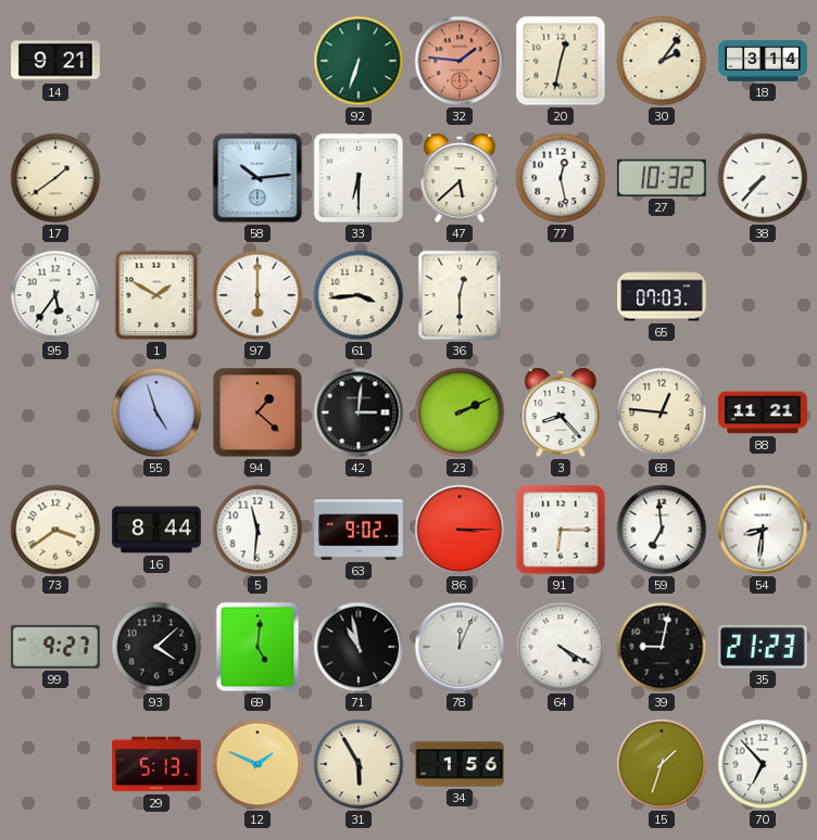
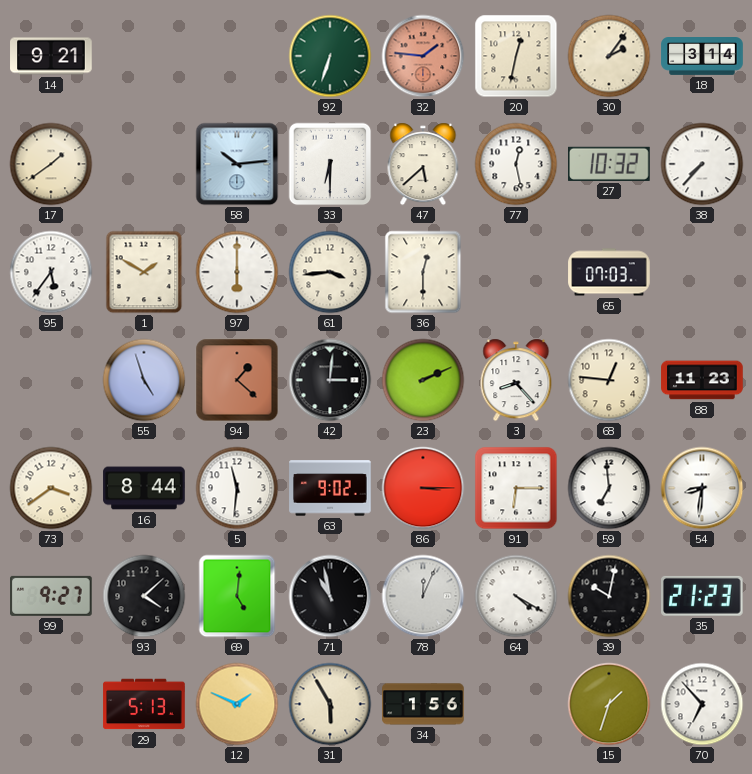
88: 11:21 -> 11:23
39: 9:02 -> 10:02
